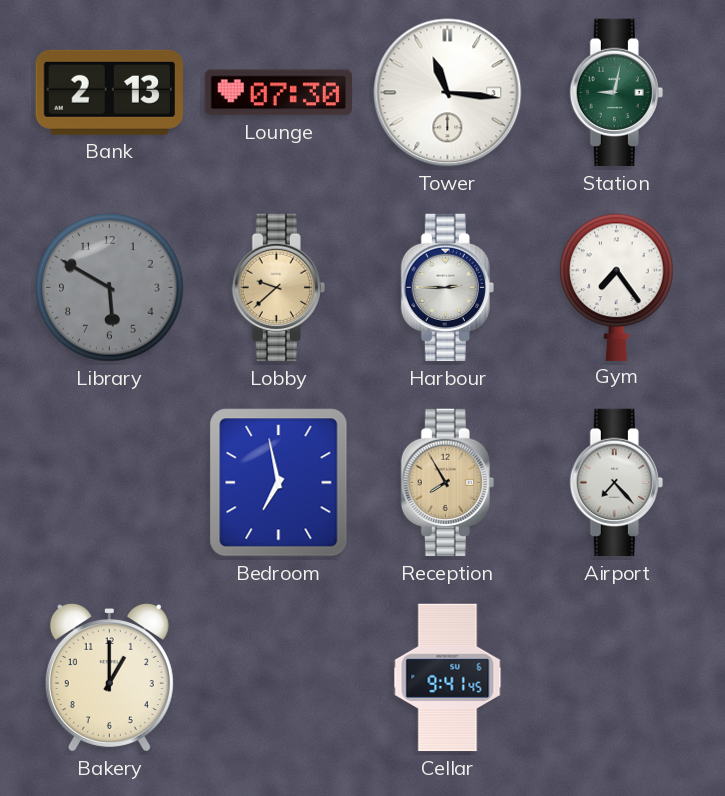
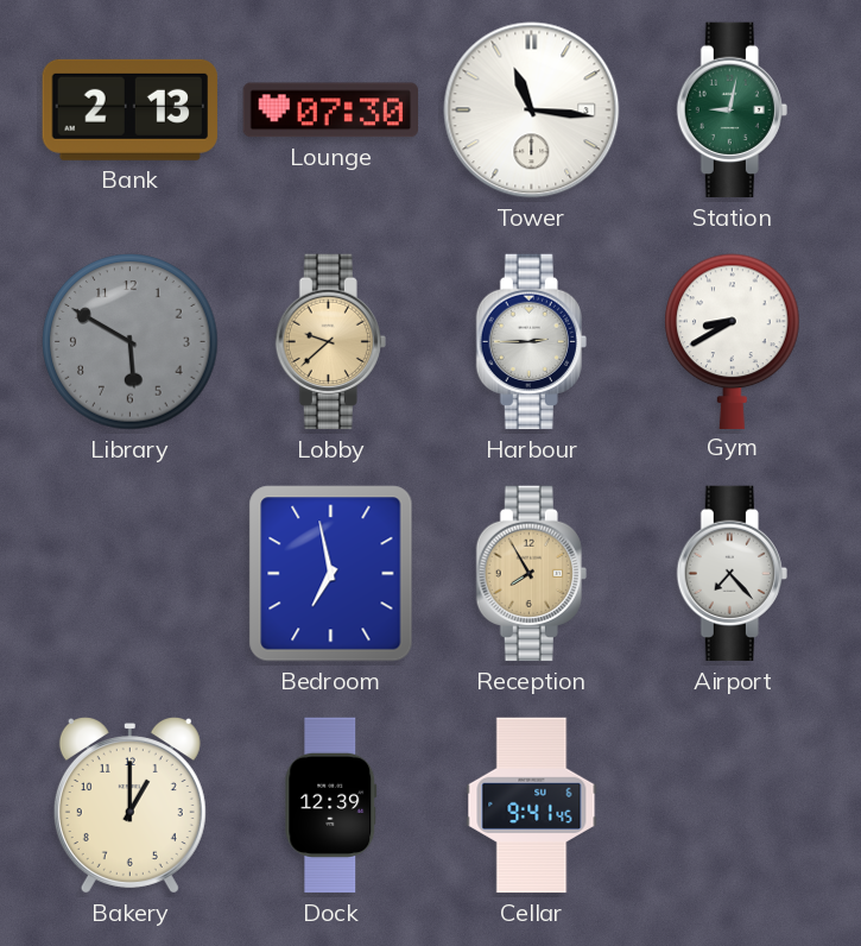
Gym: 7:24 -> 8:40
Dock: none -> 12:39
